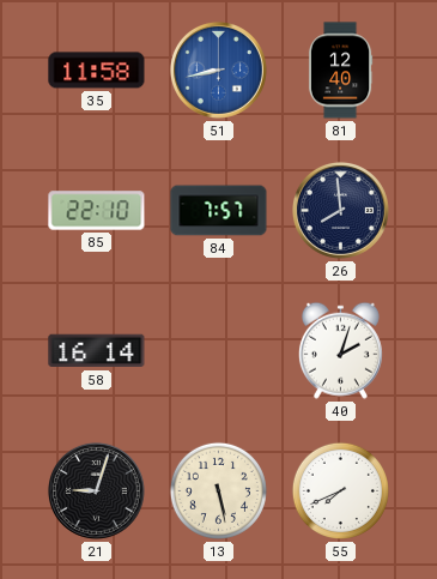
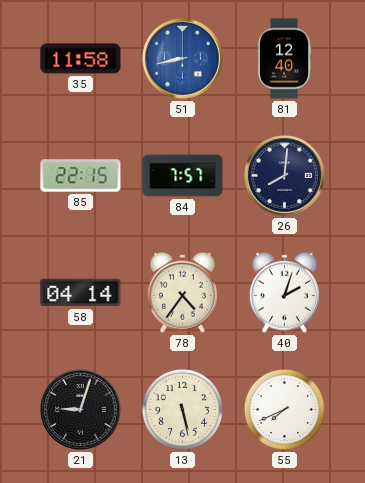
85: 22:10 -> 22:15
26: 7:59 -> 8:01
58: 16:14 -> 04:14
78: none -> 4:36
